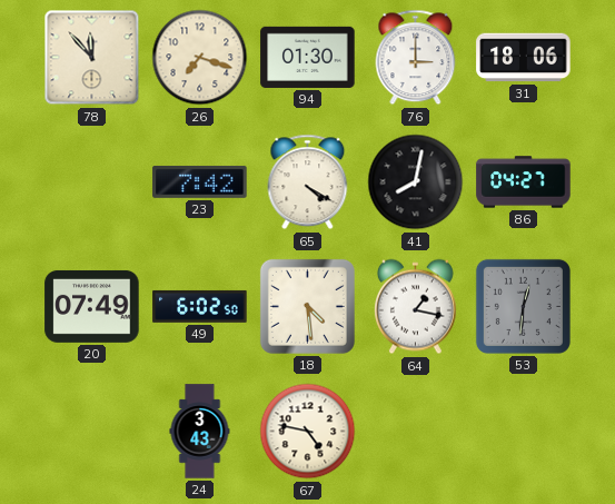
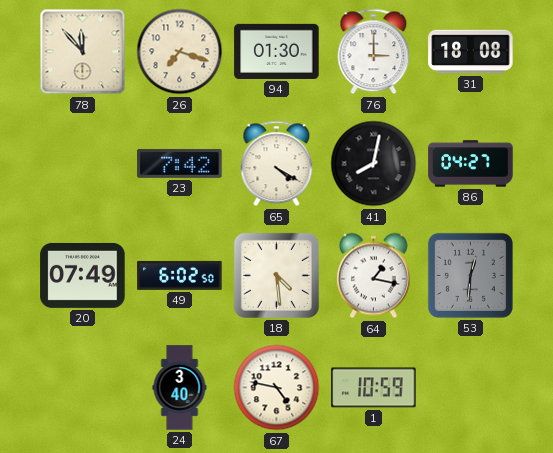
31: 18:06 -> 18:08
24: 3:43 -> 3:40
1: none -> 10:59
